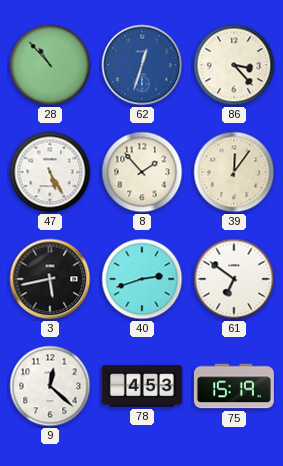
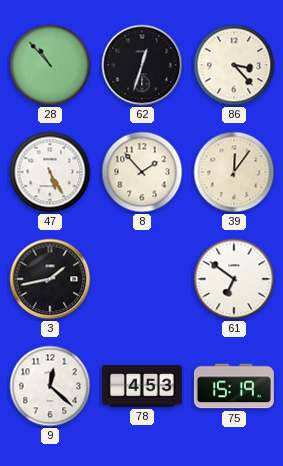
62 dial: blue -> black
3: 5:43 -> 1:43
40: 2:42 -> none
